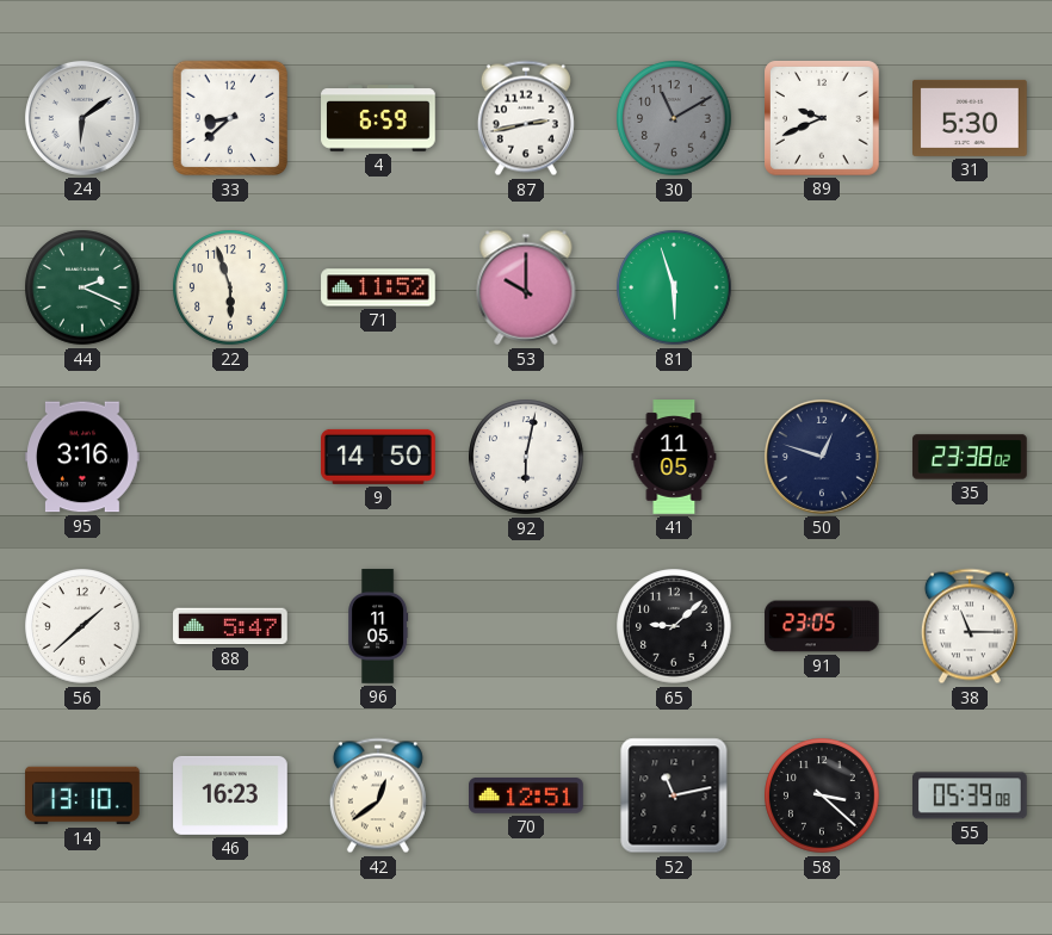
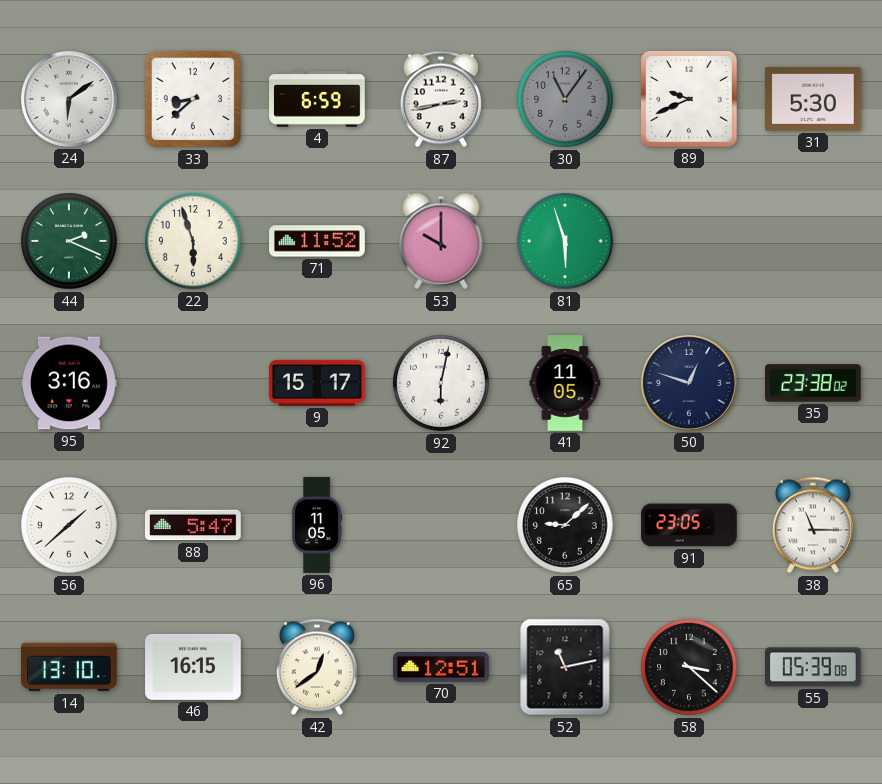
30: 11:10 -> 11:06
9: 14:50 -> 15:17
46: 16:23 -> 16:15
